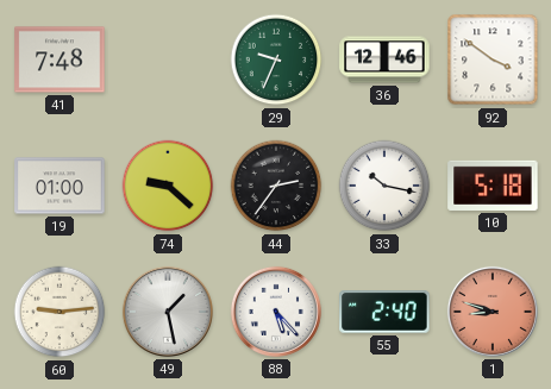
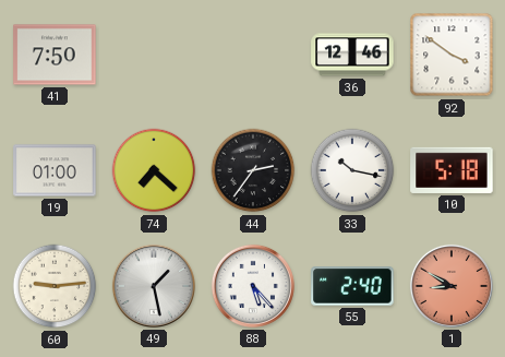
41: 7:48 -> 7:50
29: 9:34 -> none
74: 9:22 -> 7:22
1: 8:48 -> 8:50
